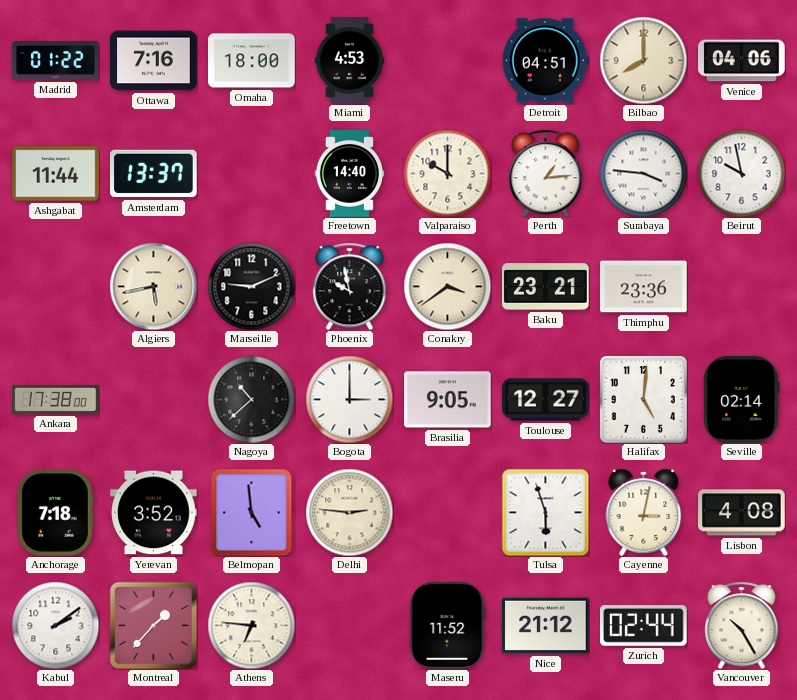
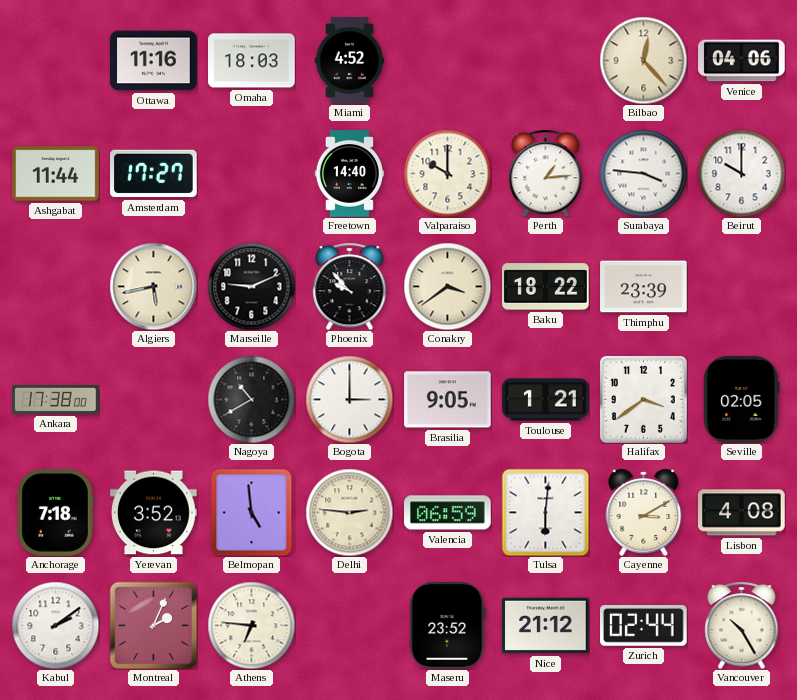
Madrid: 01:22 -> none
Ottawa: 7:16 -> 11:16
Omaha: 18:00 -> 18:03
Miami: 4:53 -> 4:52
Detroit: 04:51 -> none
Bilbao: 8:00 -> 12:23
Amsterdam: 13:37 -> 17:27
Beirut: 9:58 -> 10:00
Phoenix: 9:58 -> 9:53
Baku: 23:21 -> 18:22
Thimphu: 23:36 -> 23:39
Nagoya: 10:38 -> 10:40
Toulouse: 12:27 -> 1:21
Halifax: 5:01 -> 3:39
Seville: 02:14 -> 02:05
Valencia: none -> 06:59
Tulsa: 5:57 -> 6:01
Cayenne: 3:02 -> 3:10
Montreal: 1:37 -> 2:04
Maseru: 11:52 -> 23:52
